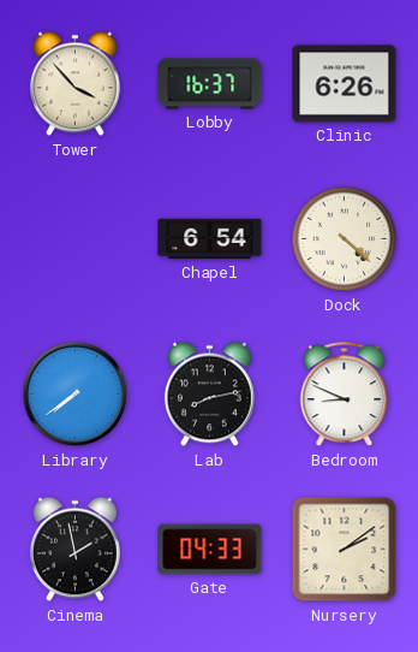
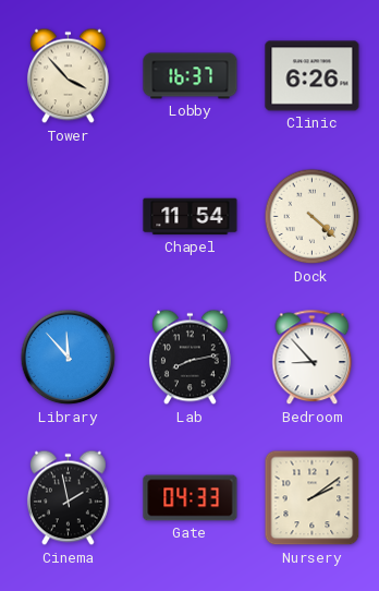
Chapel: 6:54 -> 11:54
Library: 7:39 -> 11:53
Bedroom: 8:49 -> 8:53
